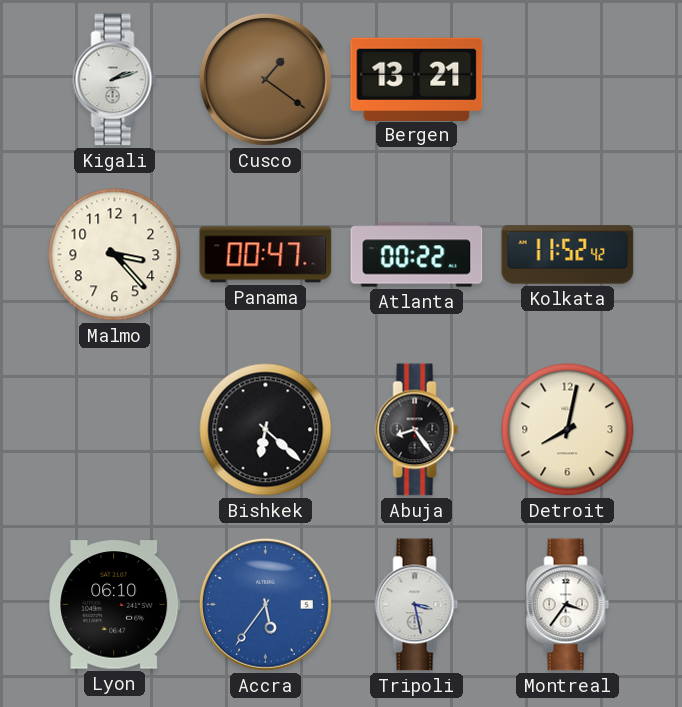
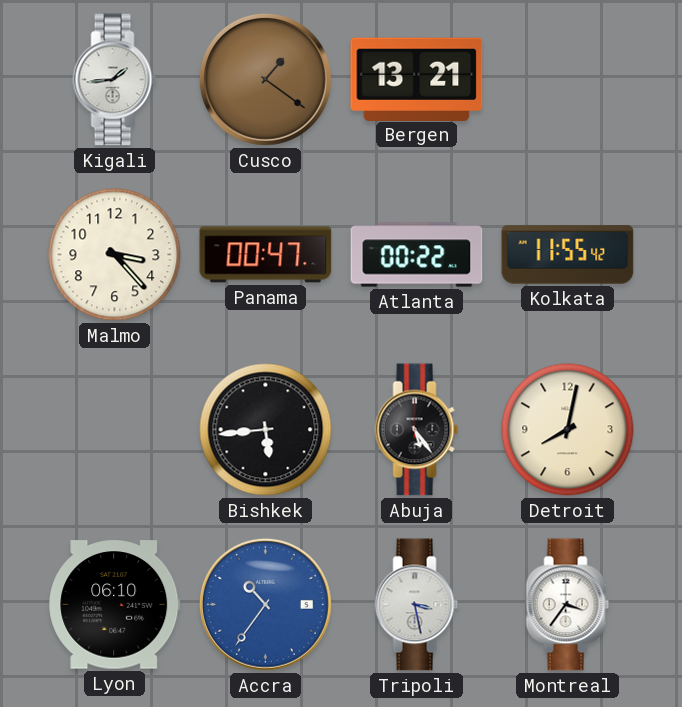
Kigali: 2:12 -> 1:44
Kolkata: 11:52 -> 11:55
Bishkek: 6:22 -> 5:44
Abuja: 8:24 -> 5:24
Accra: 5:36 -> 10:36
